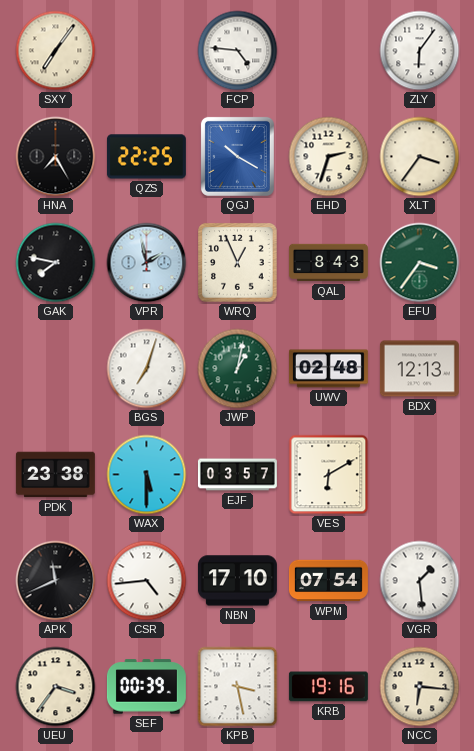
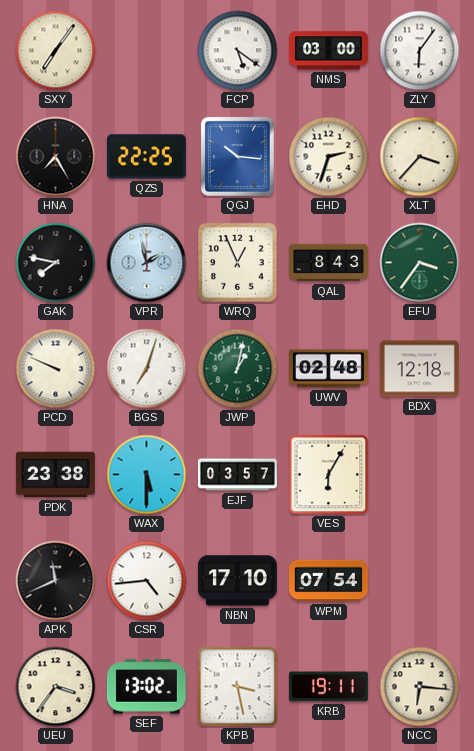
FCP: 4:46 -> 5:21
NMS: none -> 03:00
QGJ: 10:20 -> 10:16
XLT: 3:36 -> 3:37
PCD: none -> 9:49
BDX: 12:13 -> 12:18
VES: 6:10 -> 6:05
VGR: 1:29 -> none
SEF: 00:39 -> 13:02
KRB: 19:16 -> 19:11
